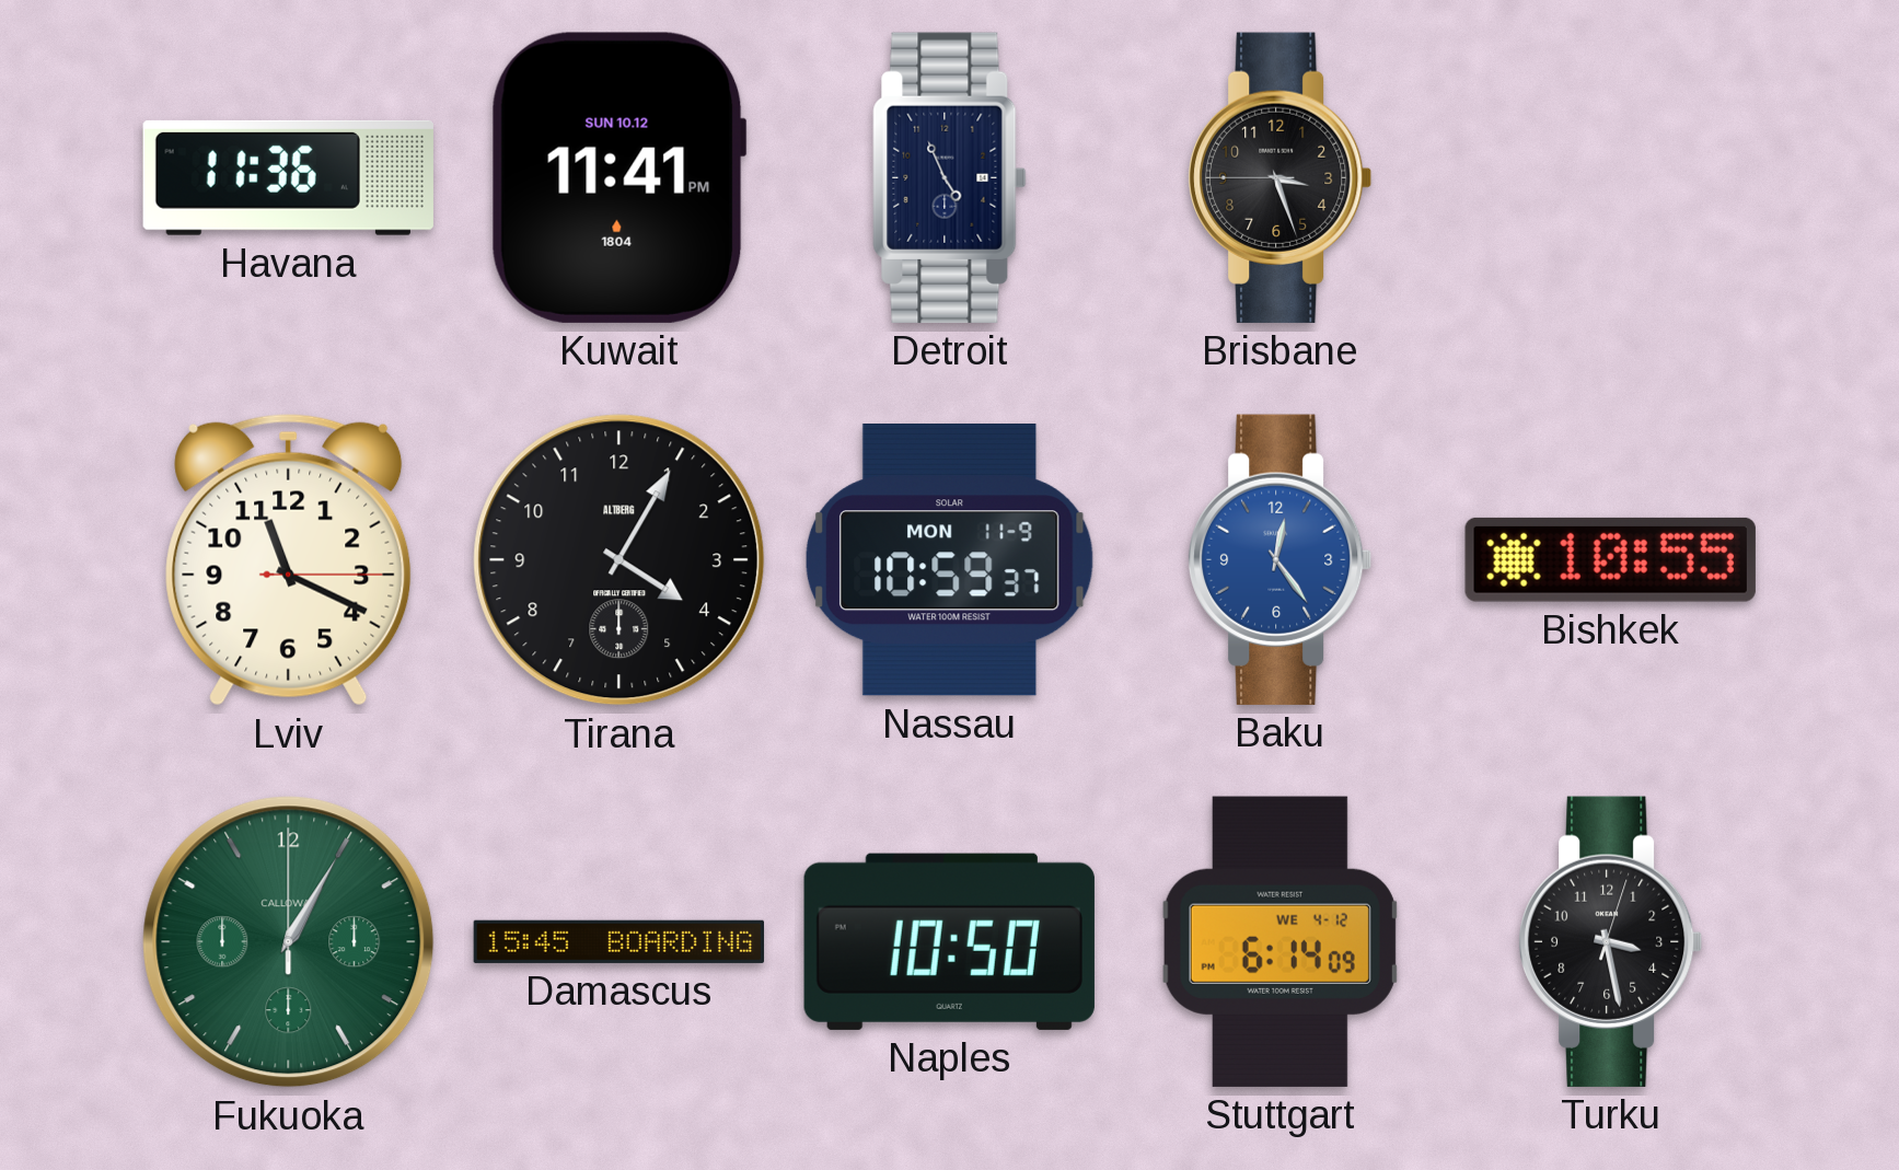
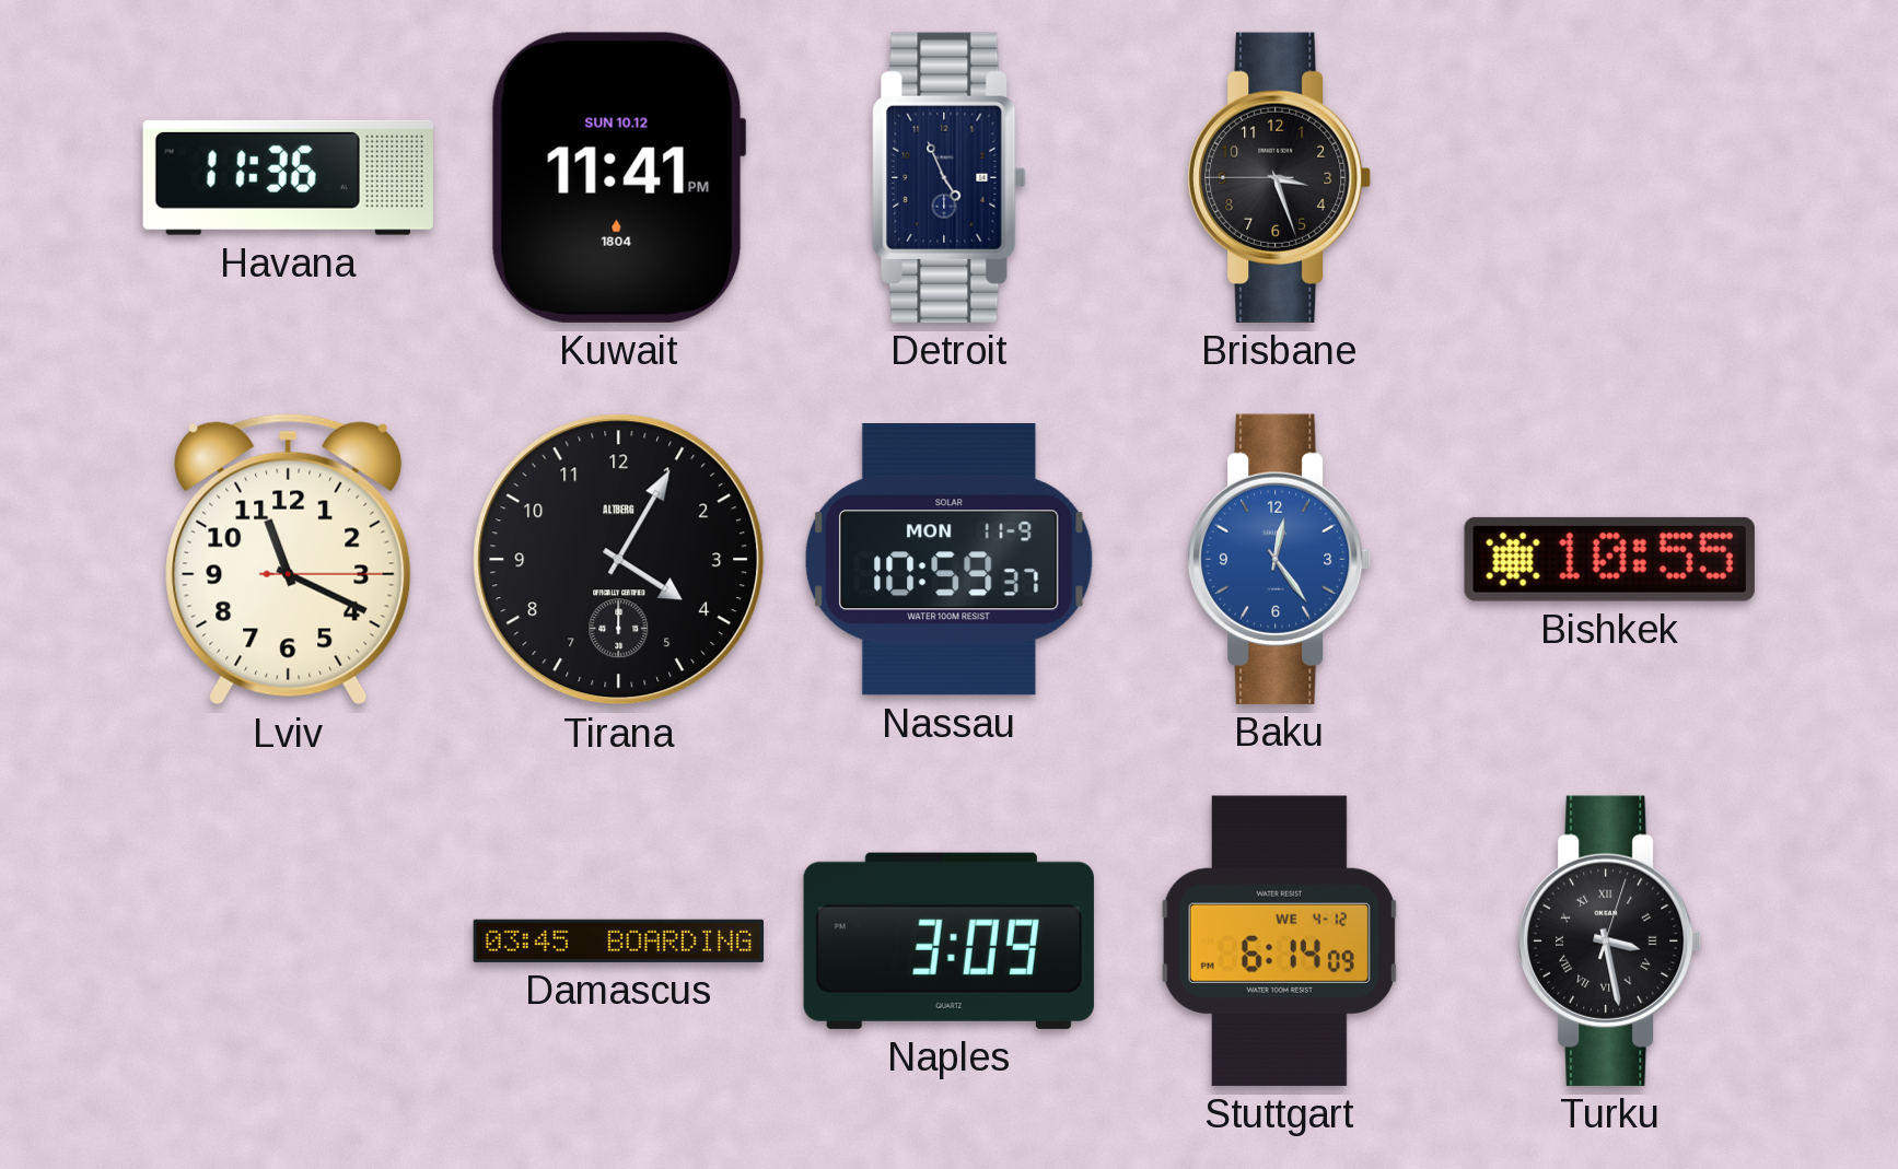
Fukuoka: 1:05 -> none
Damascus: 15:45 -> 03:45
Naples: 10:50 -> 3:09
Turku numerals: Arabic -> Roman
